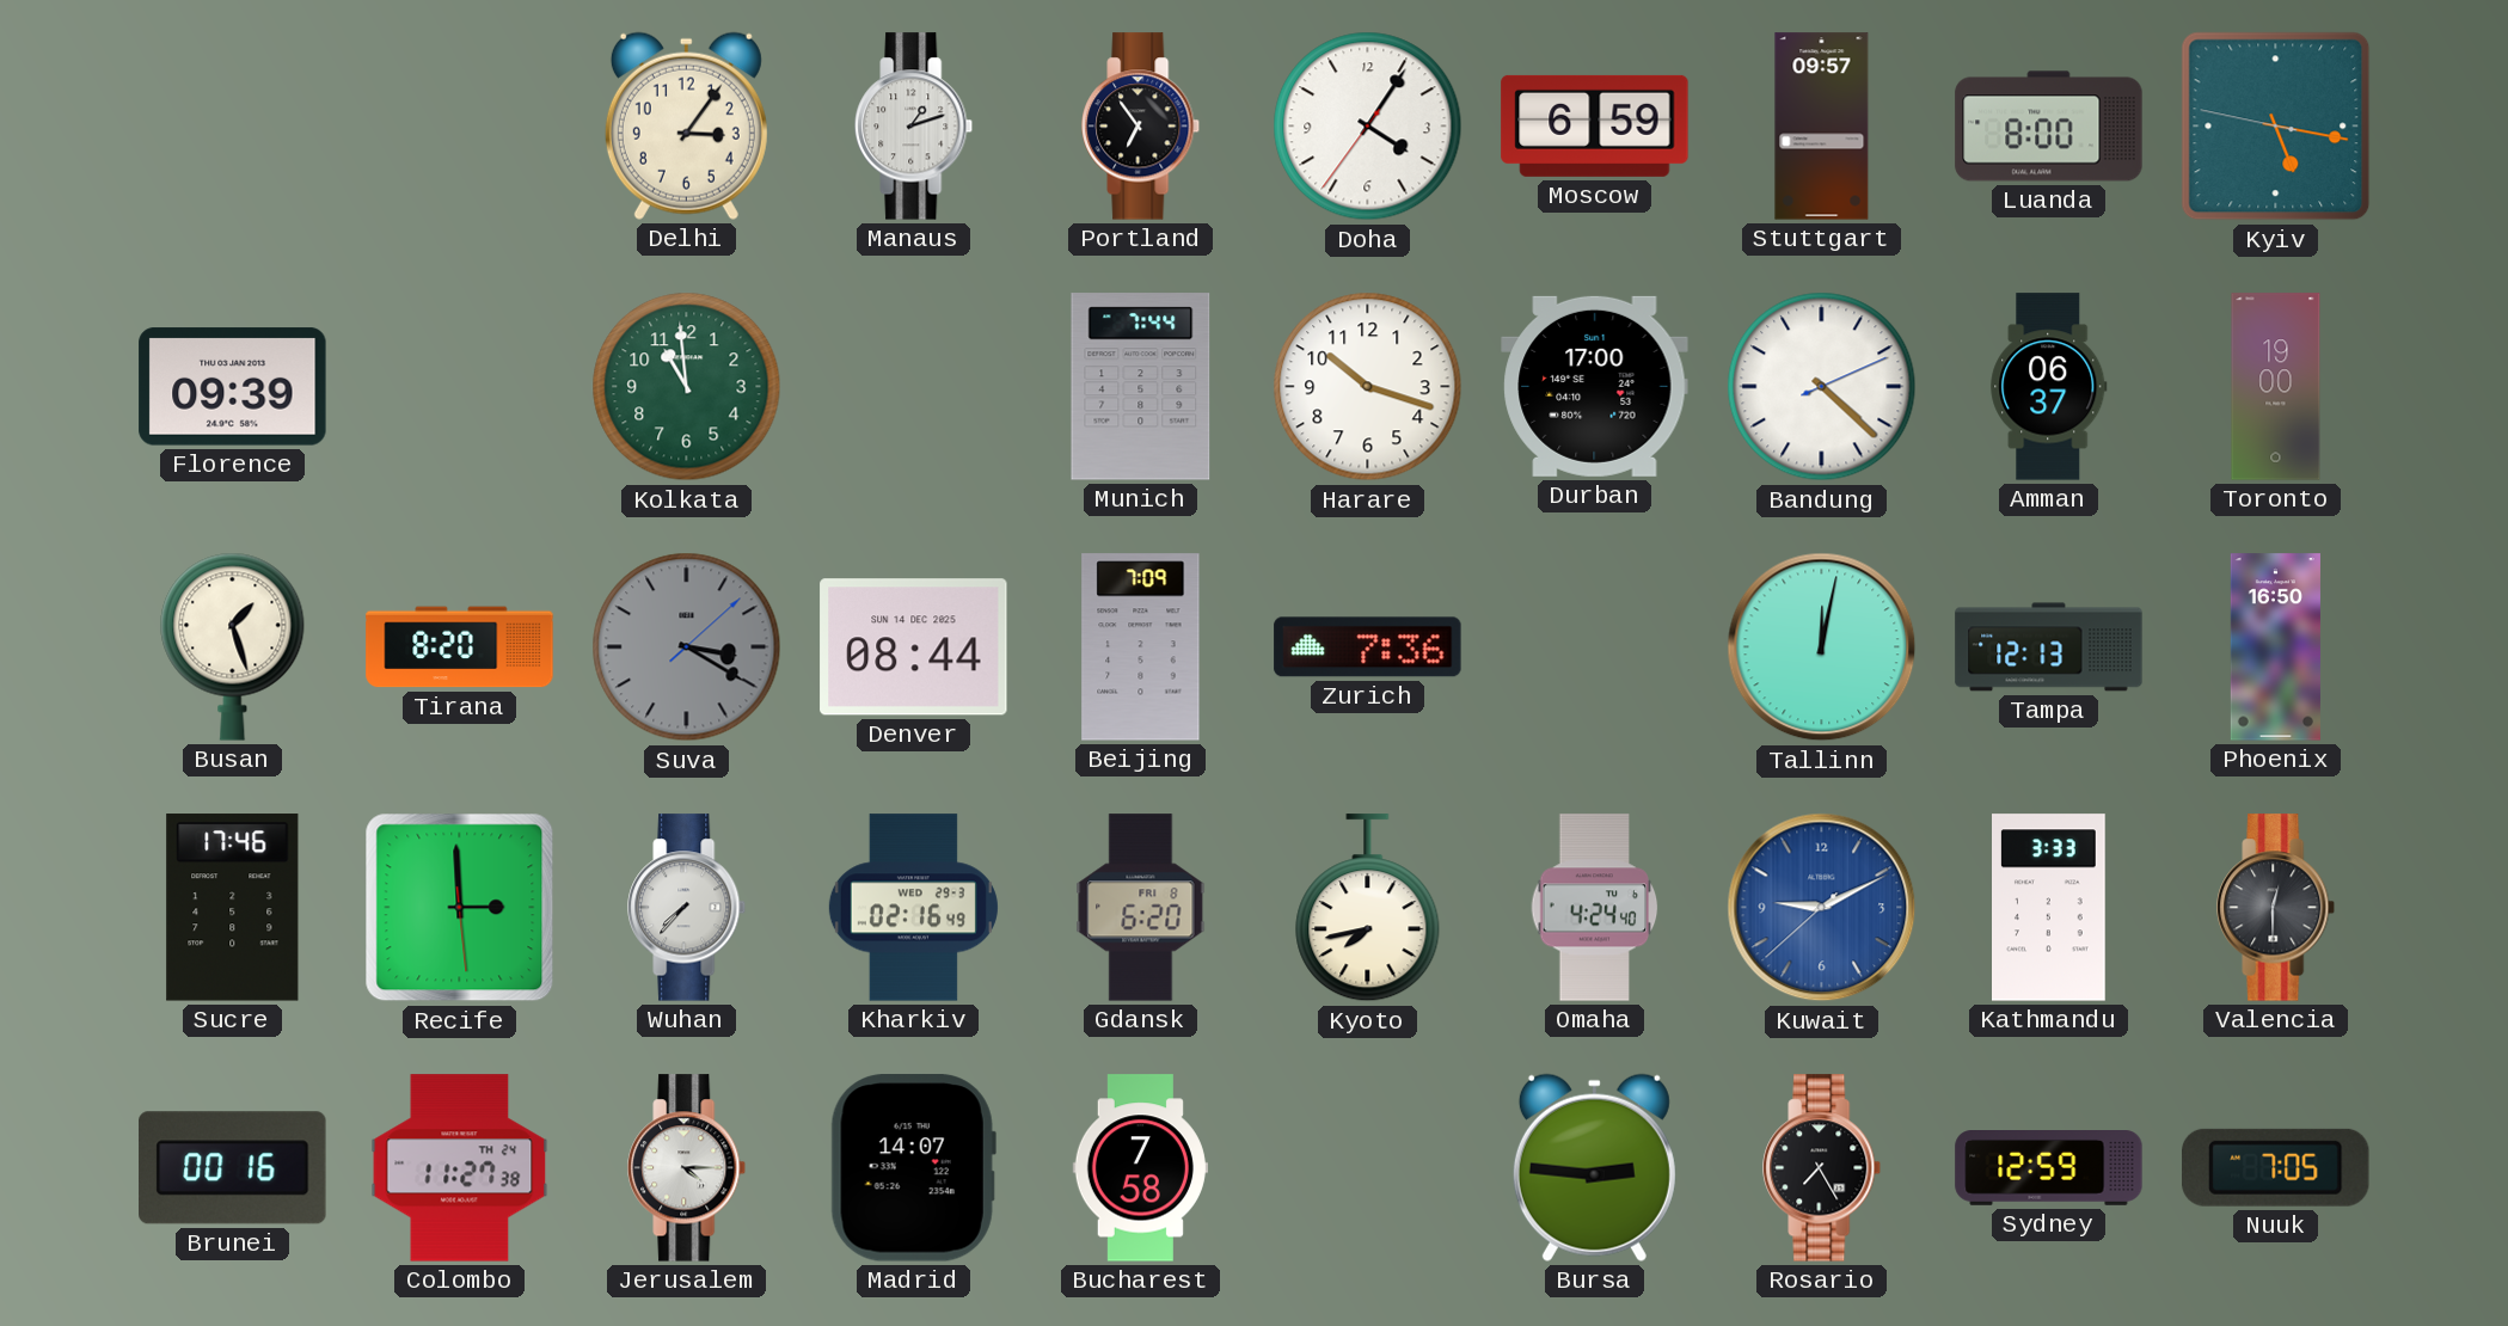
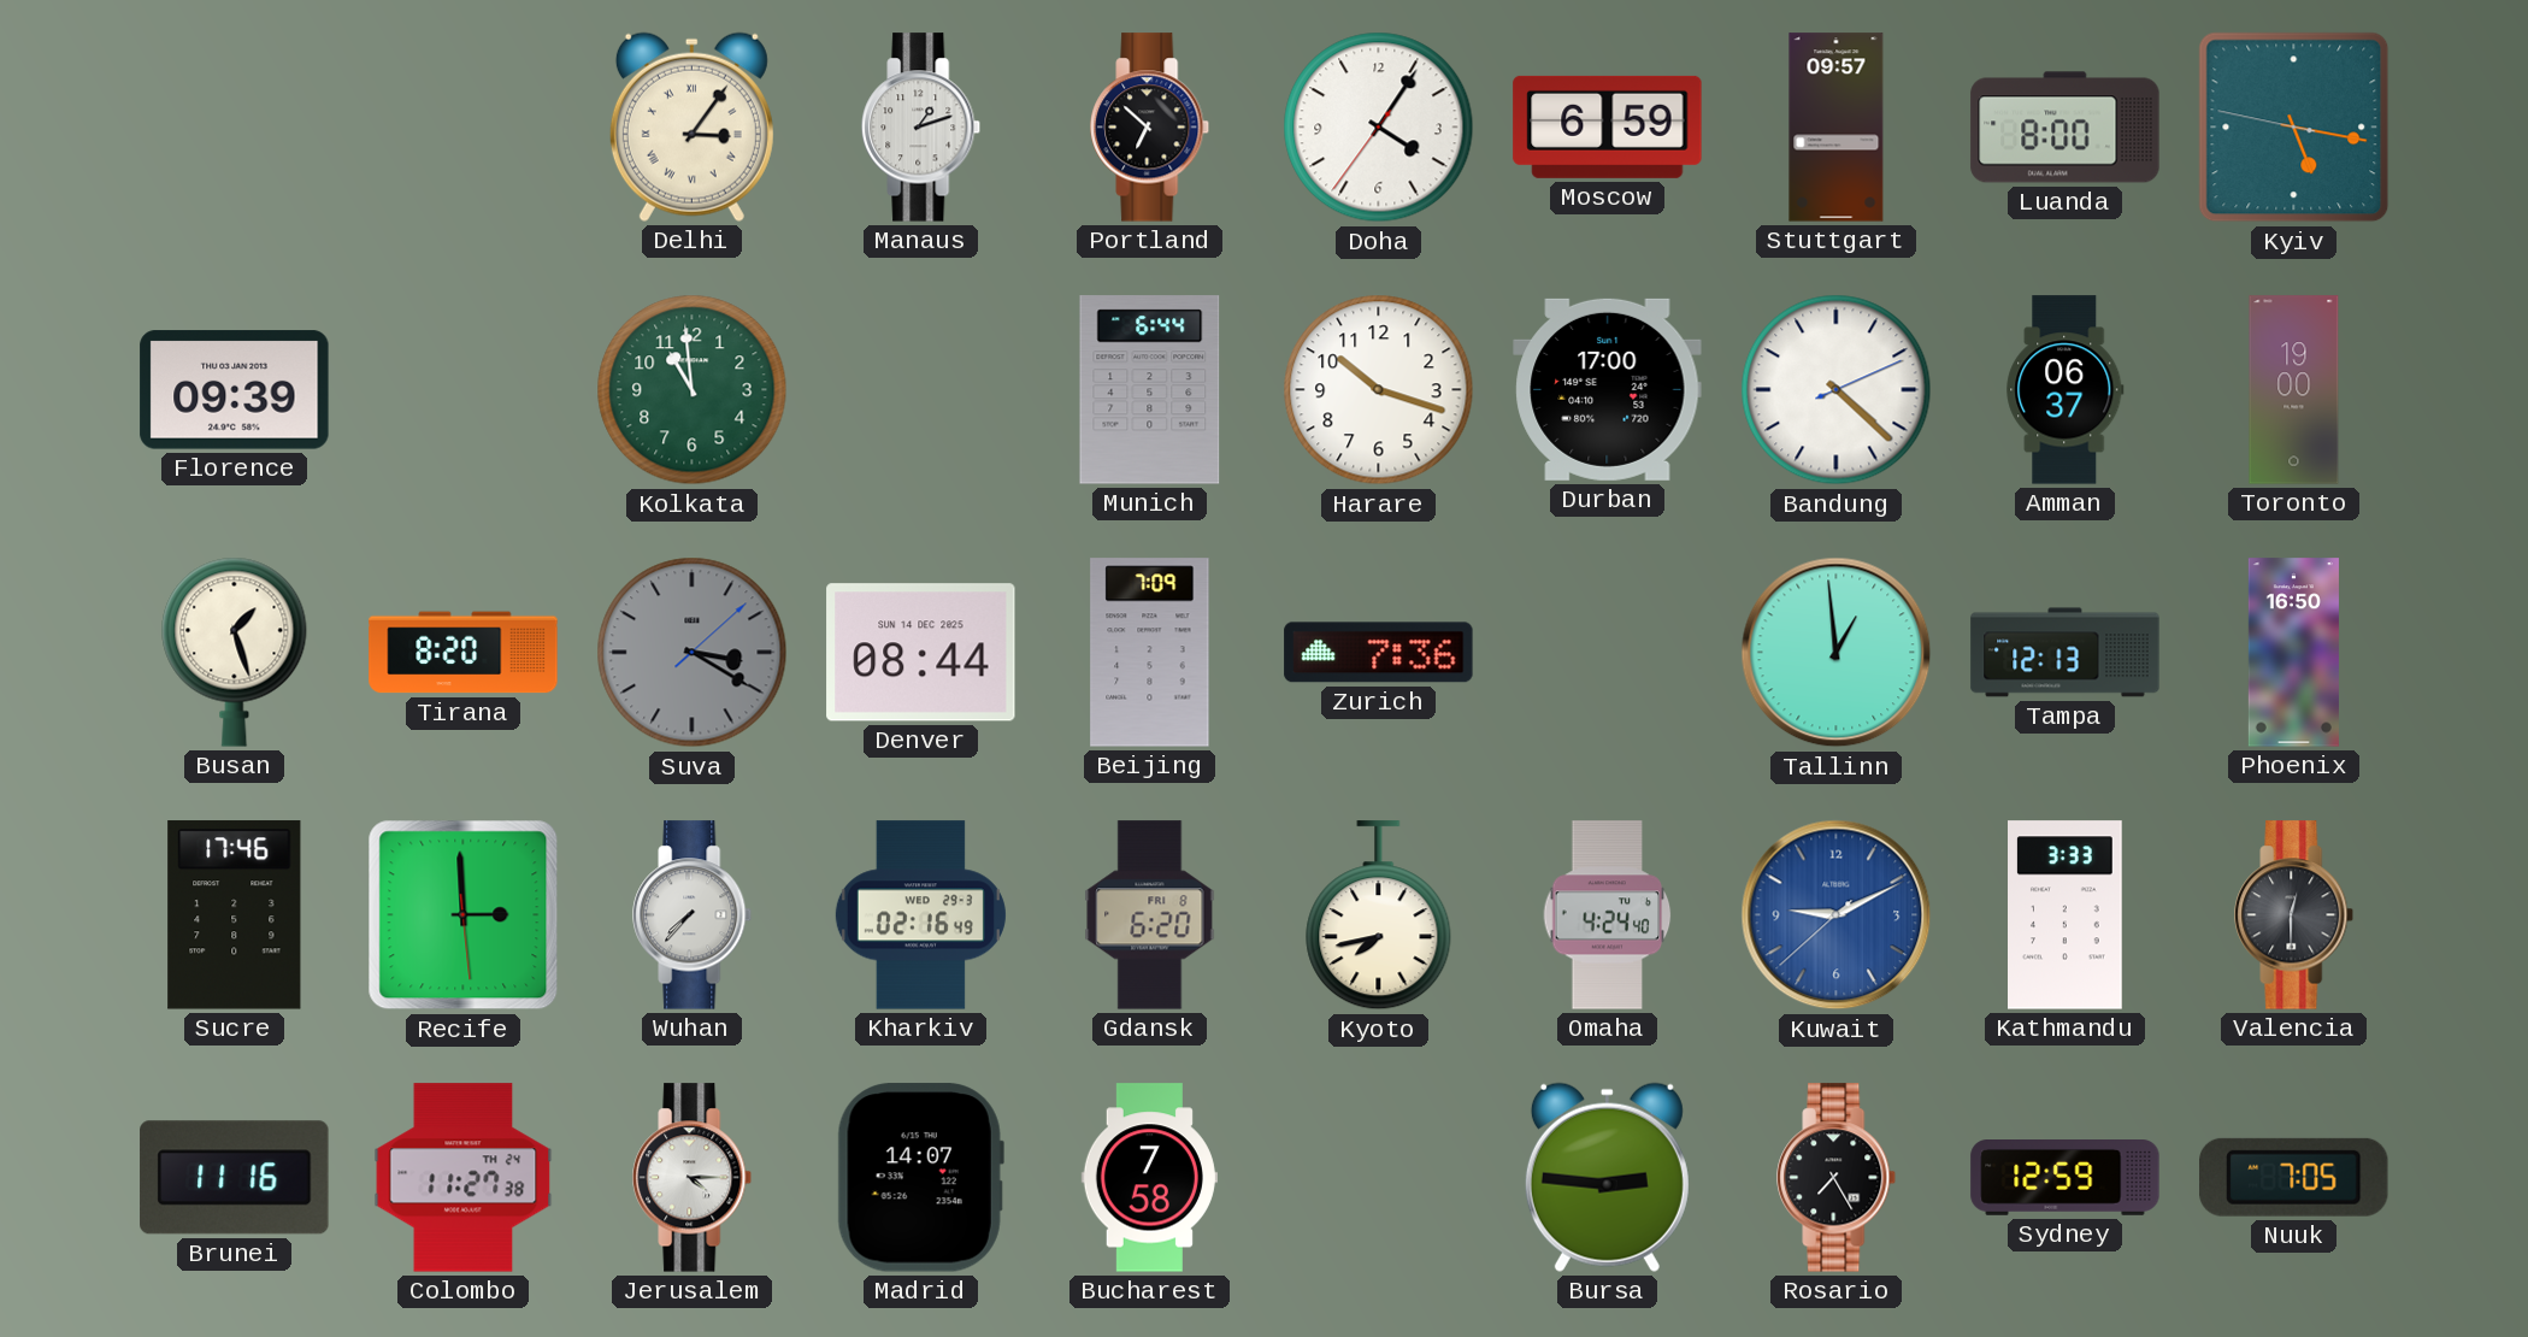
Delhi numerals: Arabic -> Roman
Portland: 6:54 -> 6:52
Munich: 7:44 -> 6:44
Tallinn: 12:02 -> 12:59
Brunei: 00:16 -> 11:16
